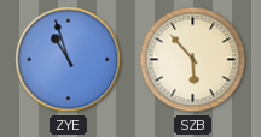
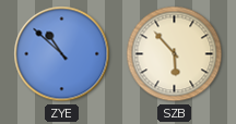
ZYE: 10:57 -> 10:52
